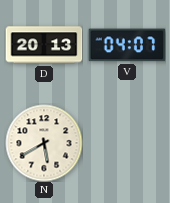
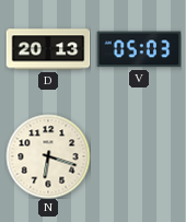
V: 04:07 -> 05:03
N: 5:40 -> 6:18
